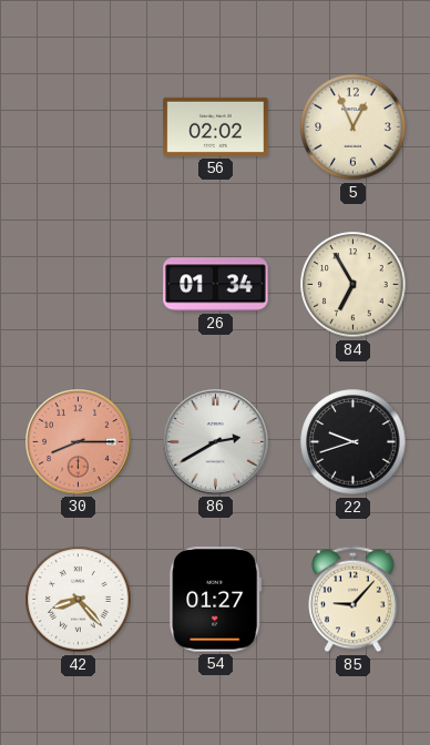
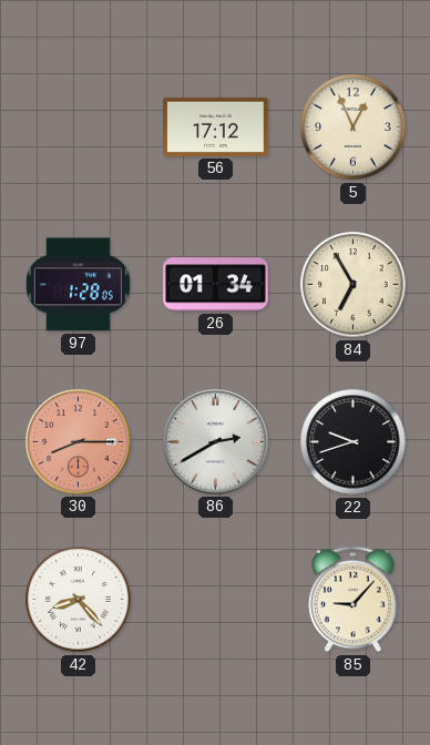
56: 02:02 -> 17:12
97: none -> 1:28
54: 01:27 -> none
